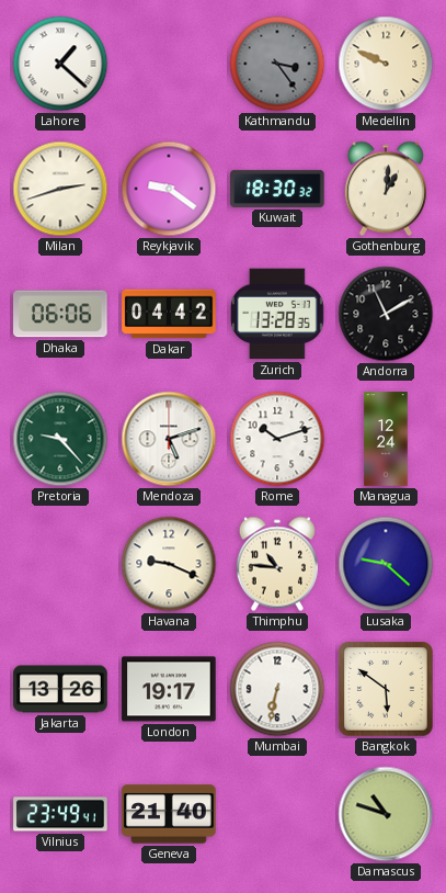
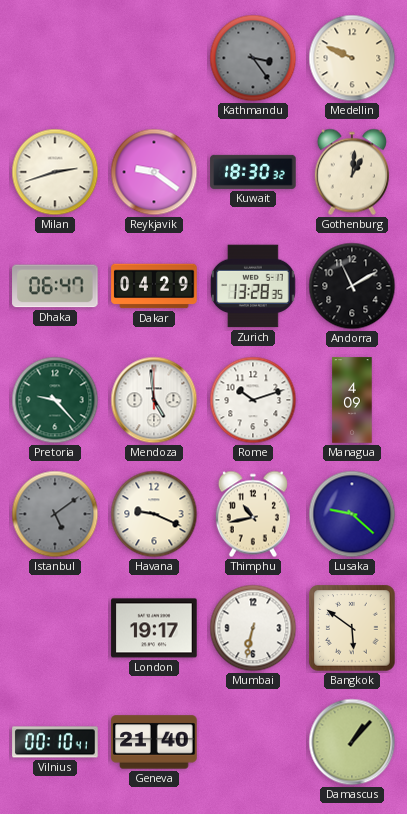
Lahore: 1:22 -> none
Dhaka: 06:06 -> 06:47
Dakar: 04:42 -> 04:29
Mendoza: 5:12 -> 4:59
Managua: 12:24 -> 4:09
Istanbul: none -> 5:09
Thimphu: 10:46 -> 10:43
Jakarta: 13:26 -> none
Vilnius: 23:49 -> 00:10
Damascus: 10:48 -> 1:07
